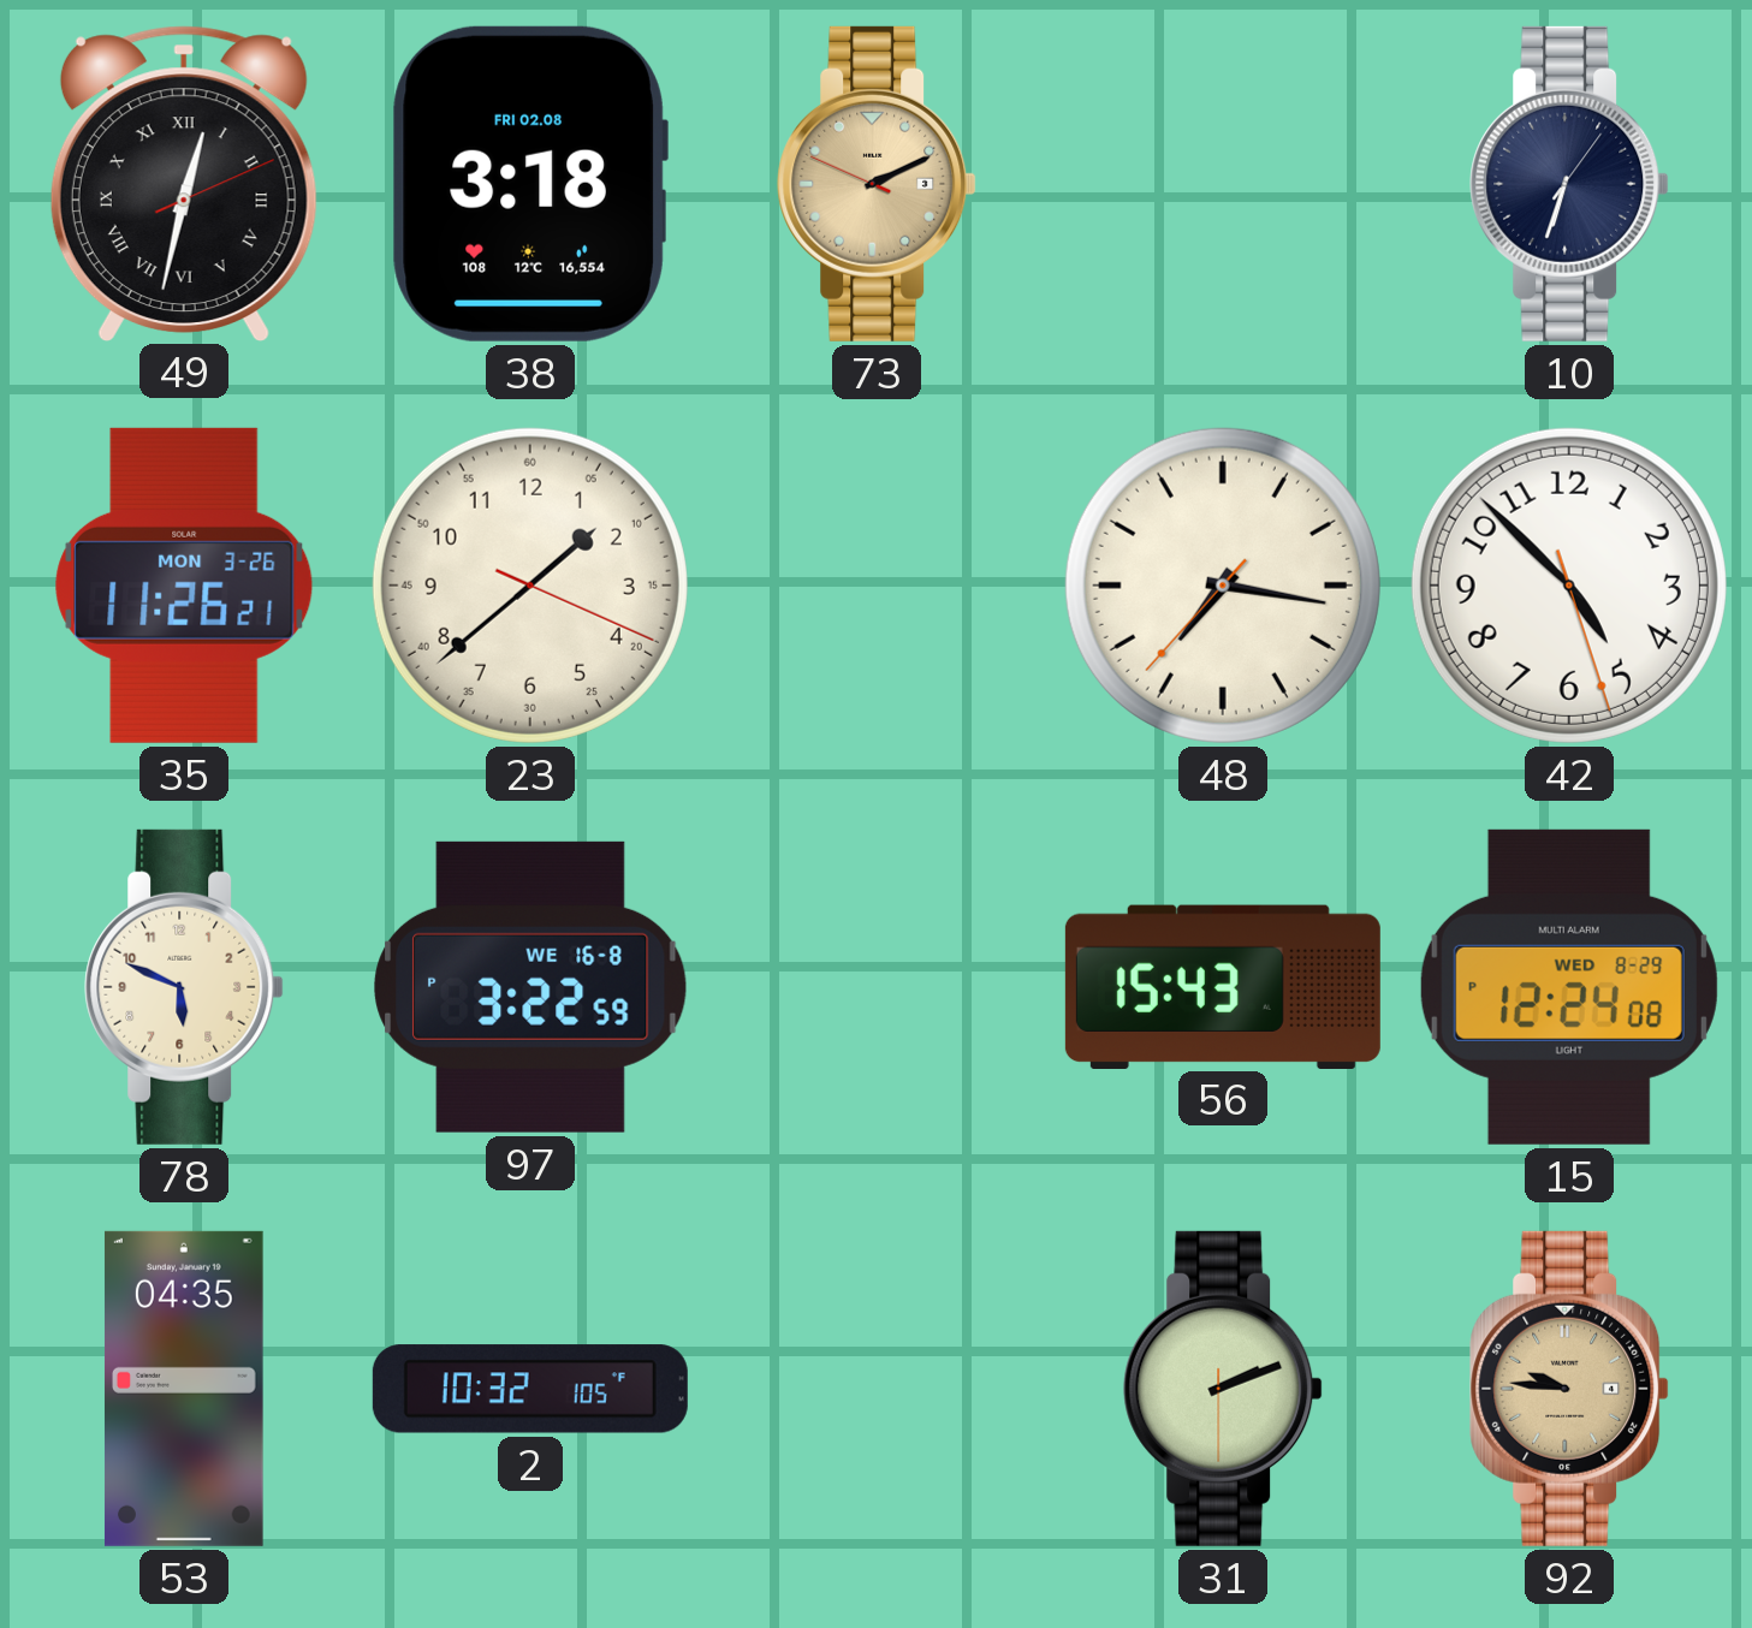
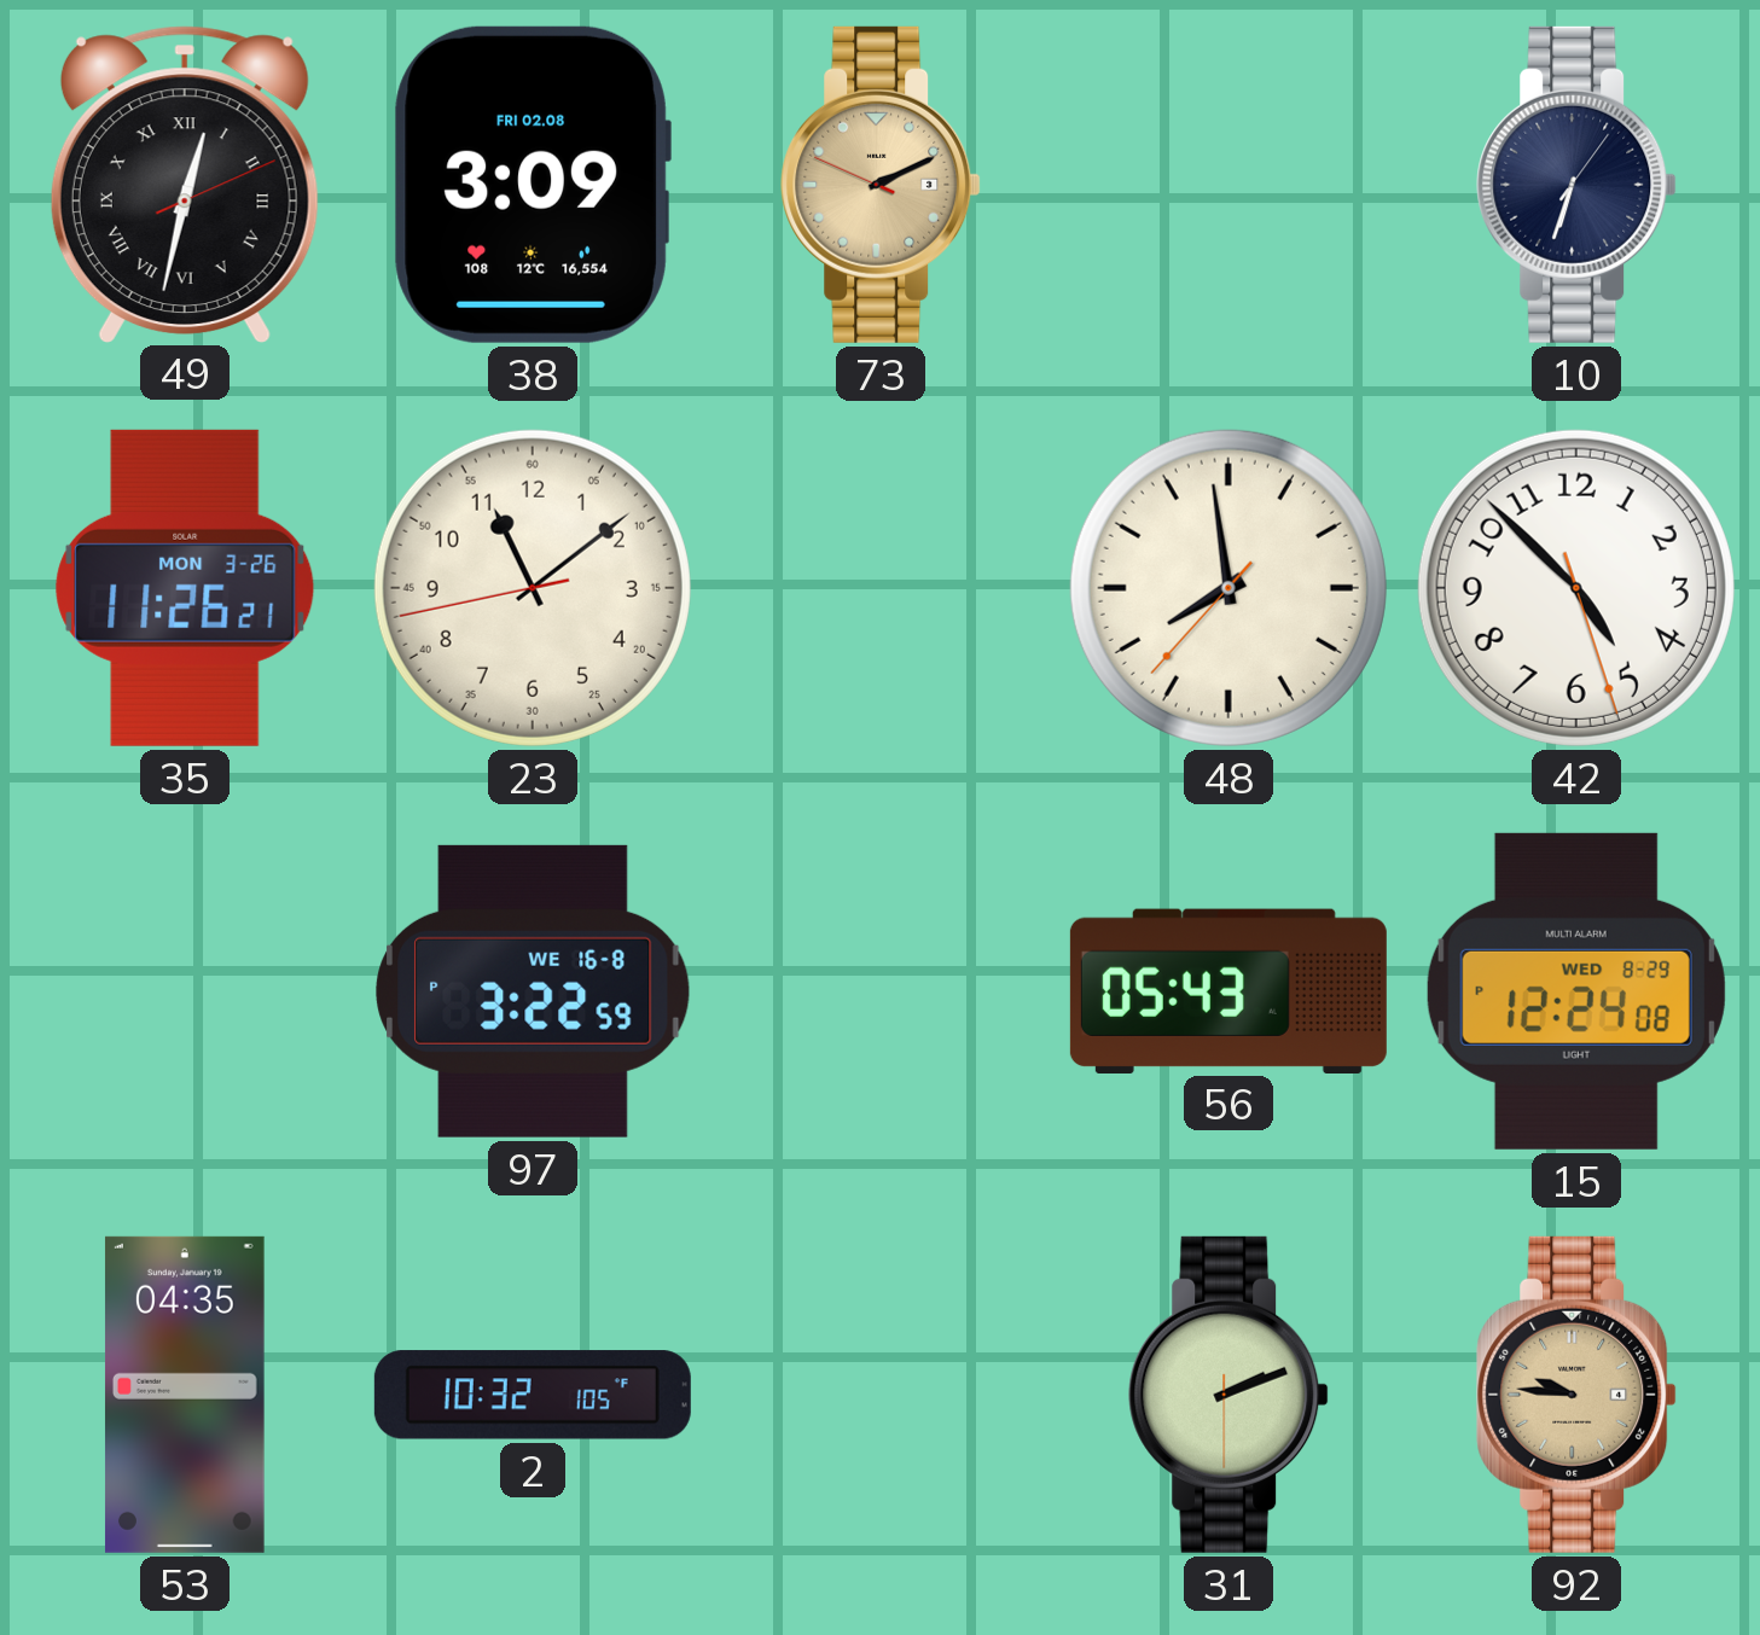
38: 3:18 -> 3:09
23: 1:38 -> 11:08
48: 7:16 -> 7:58
78: 5:49 -> none
56: 15:43 -> 05:43
